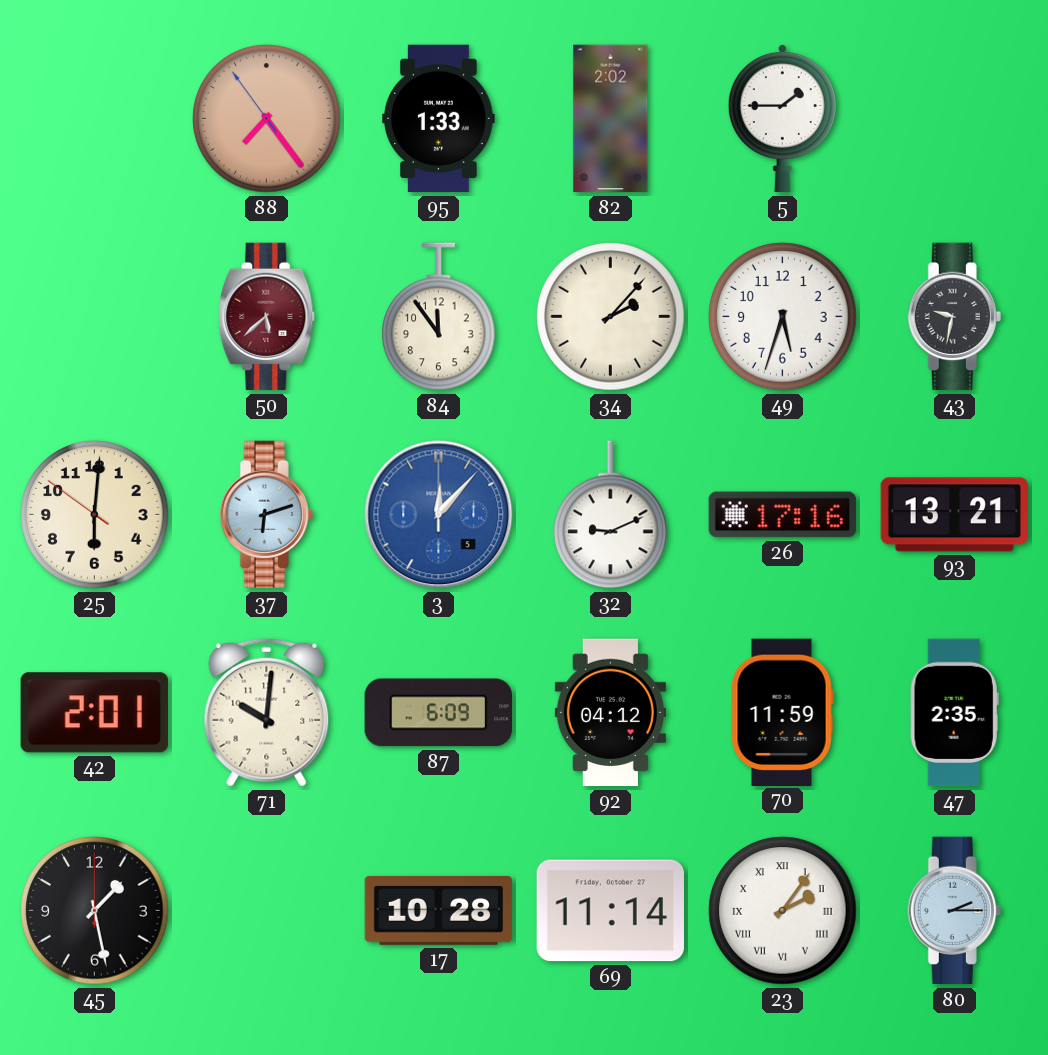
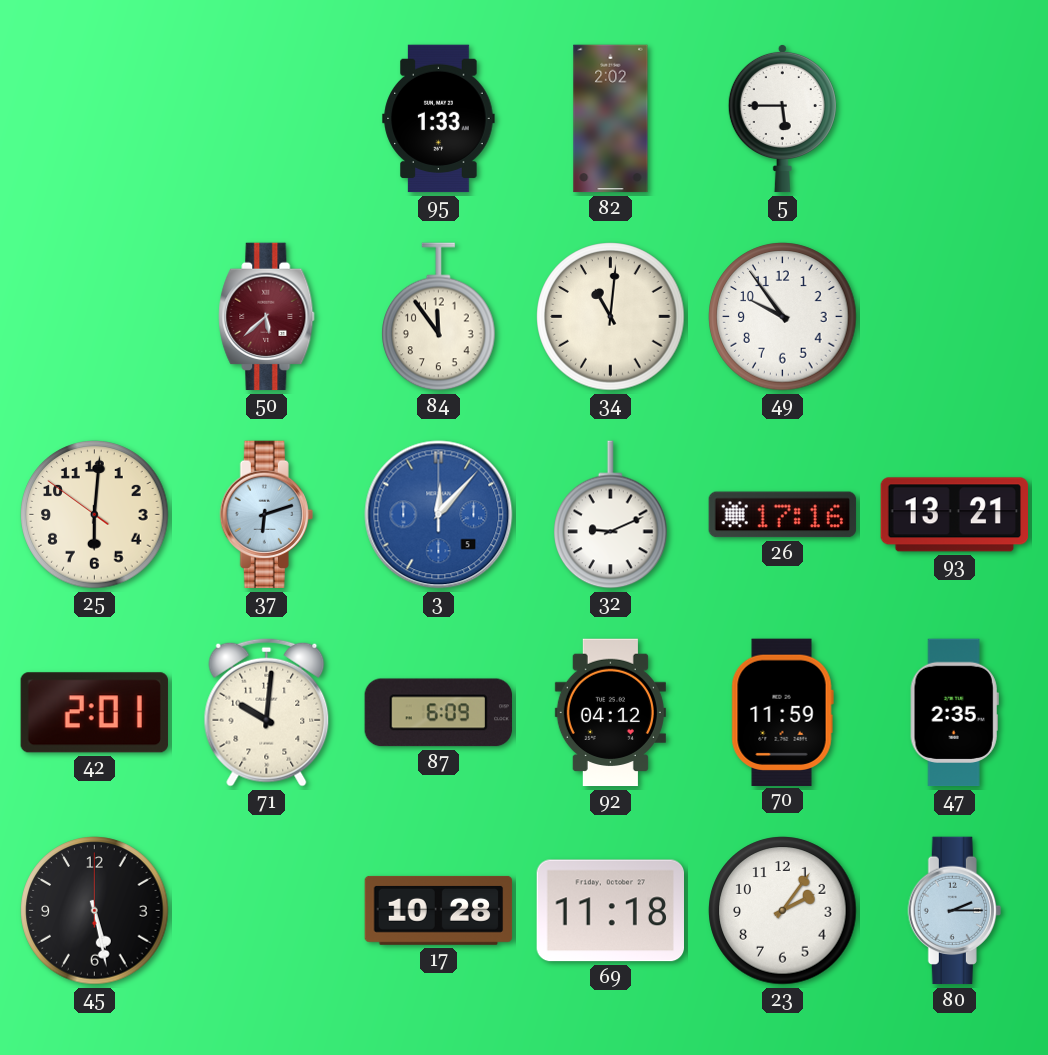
88: 7:23 -> none
5: 1:45 -> 5:45
34: 2:07 -> 11:01
49: 5:33 -> 9:54
43: 9:32 -> none
45: 1:28 -> 5:28
69: 11:14 -> 11:18
23 numerals: Roman -> Arabic
